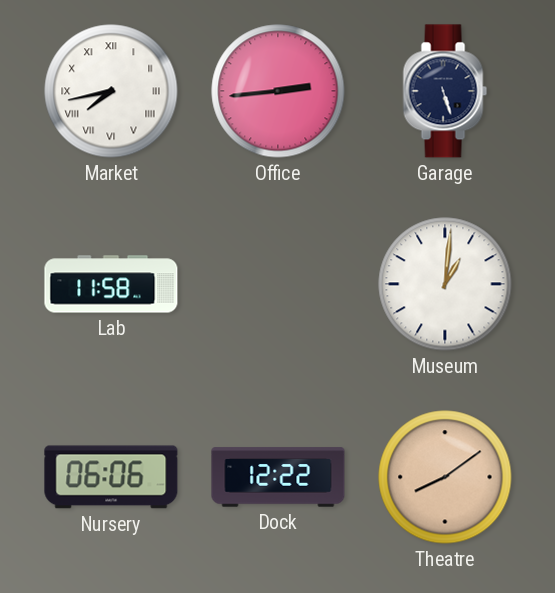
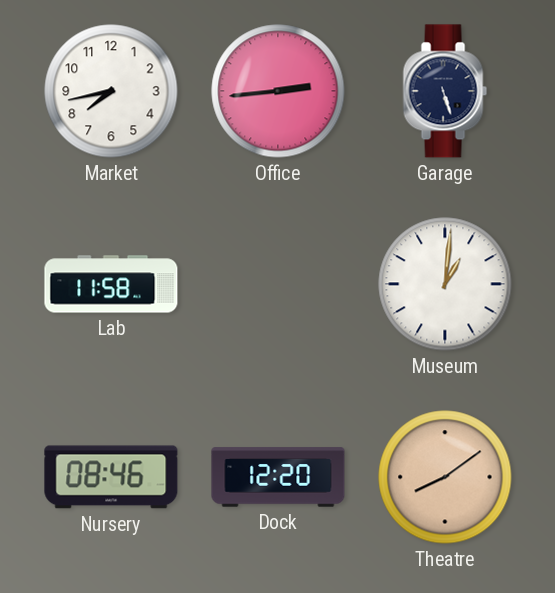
Market numerals: Roman -> Arabic
Nursery: 06:06 -> 08:46
Dock: 12:22 -> 12:20
